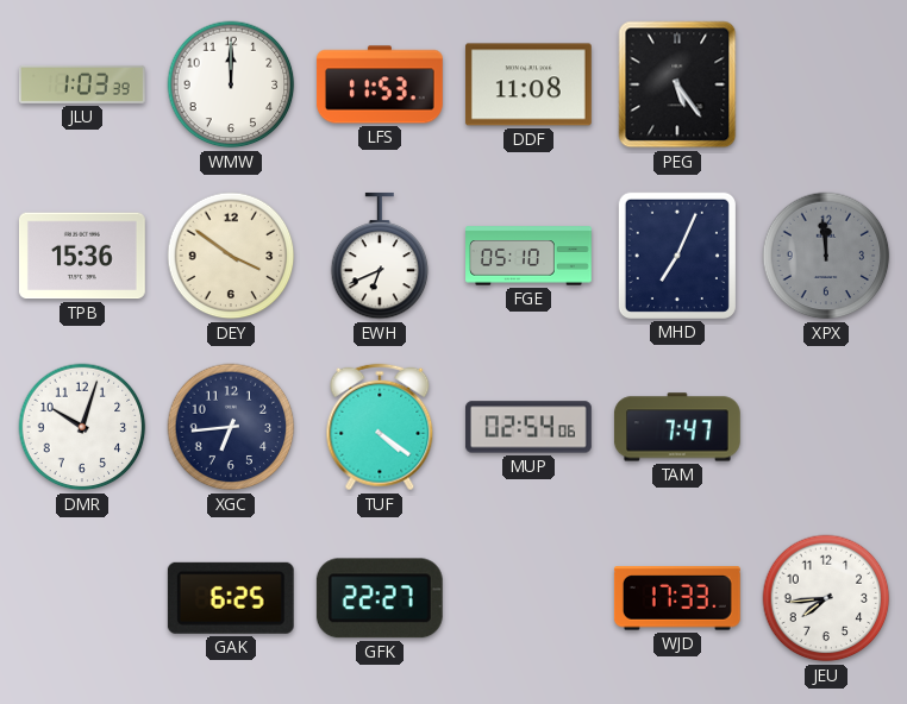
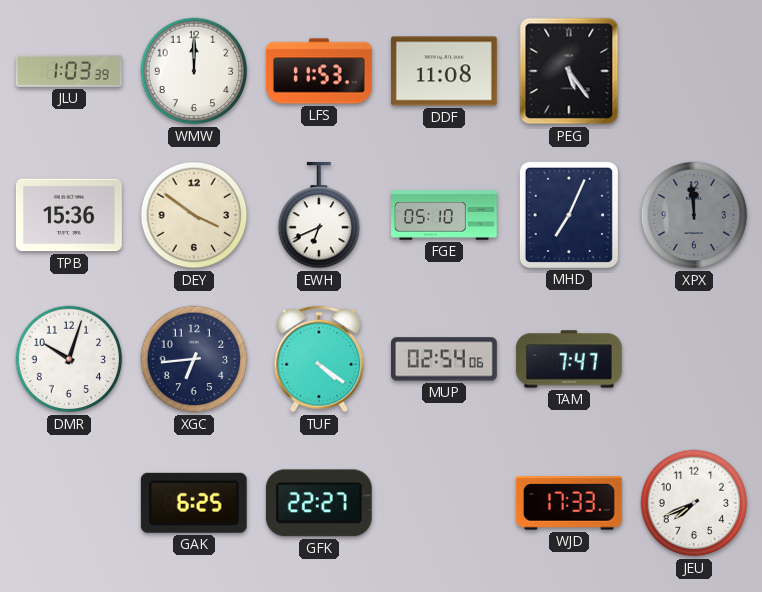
JEU: 7:44 -> 7:41
